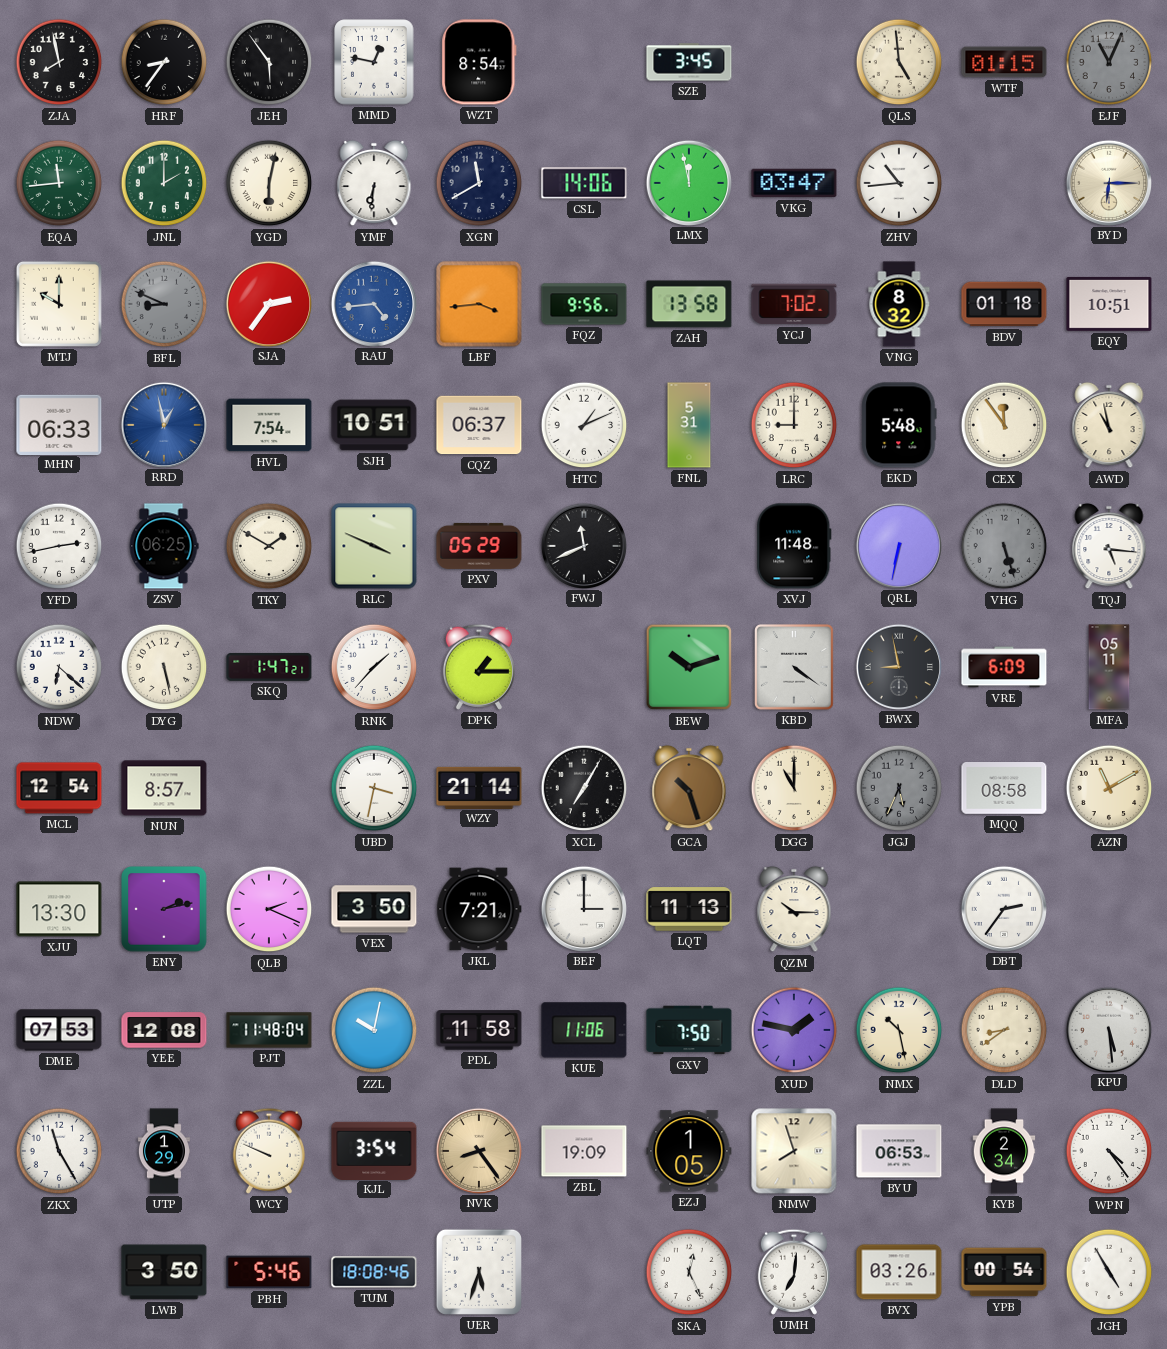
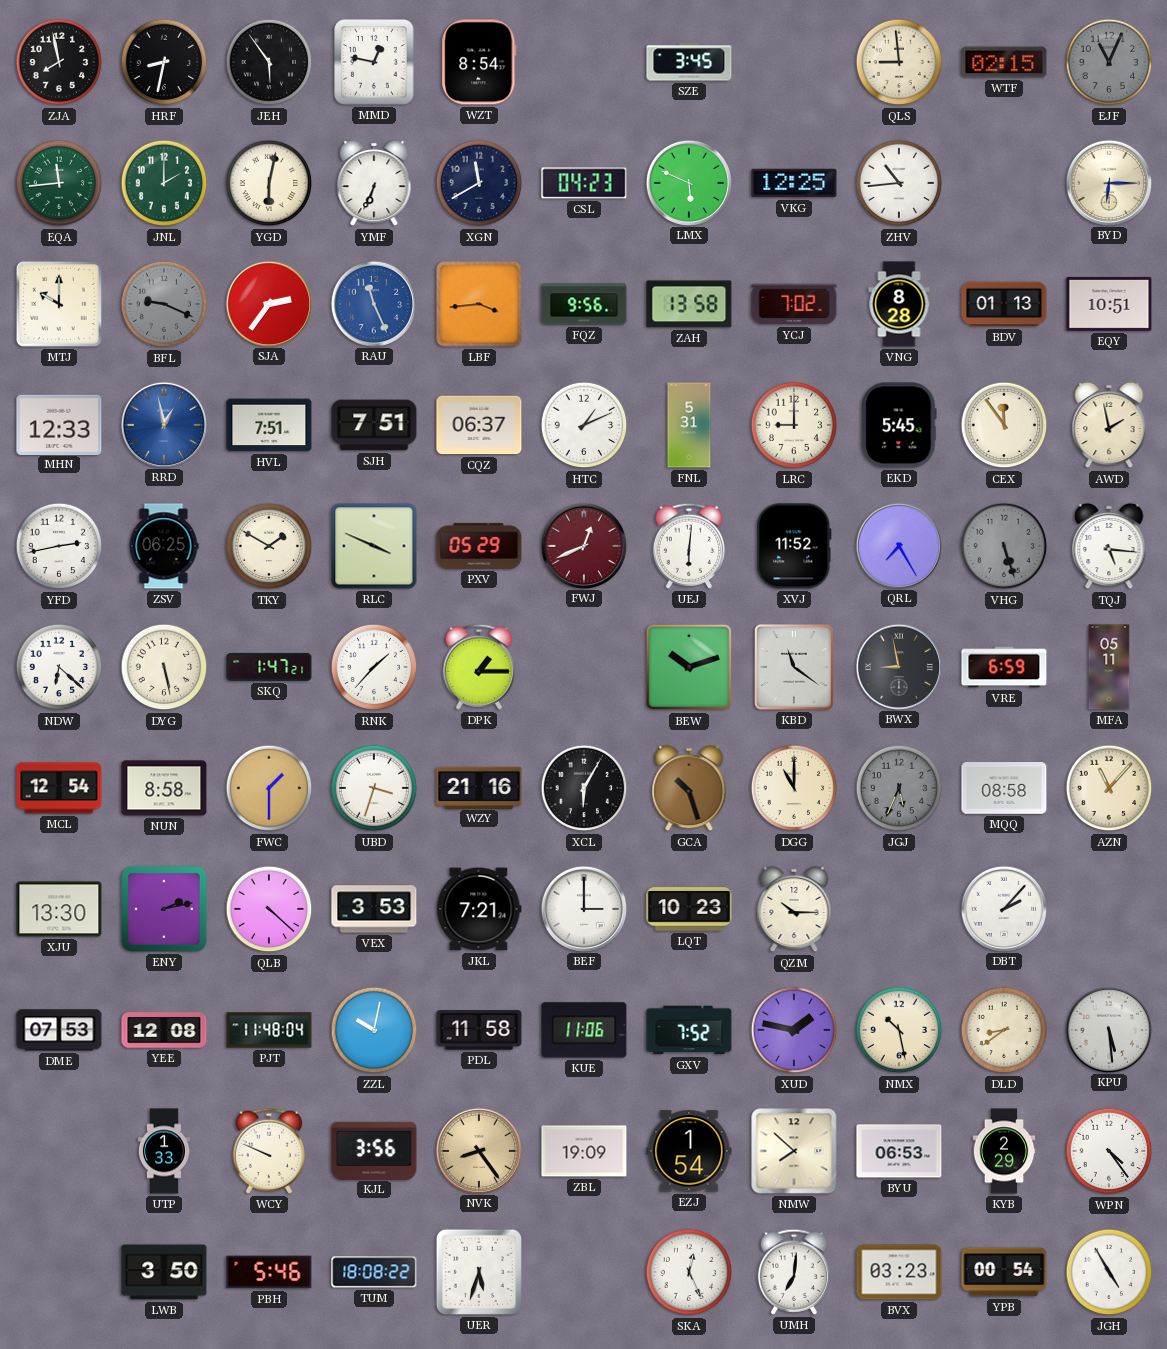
HRF: 8:36 -> 8:32
QLS: 4:59 -> 8:59
WTF: 01:15 -> 02:15
YMF: 6:31 -> 6:34
CSL: 14:06 -> 04:23
LMX: 11:58 -> 5:49
VKG: 03:47 -> 12:25
BFL: 8:49 -> 9:19
RAU: 4:44 -> 11:26
VNG: 8:32 -> 8:28
BDV: 01:18 -> 01:13
MHN: 06:33 -> 12:33
HVL: 7:54 -> 7:51
SJH: 10:51 -> 7:51
EKD: 5:48 -> 5:45
AWD: 10:58 -> 1:58
FWJ: 11:41 -> 12:41
FWJ dial: black -> burgundy
UEJ: none -> 6:01
XVJ: 11:48 -> 11:52
QRL: 6:32 -> 7:25
KBD: 4:21 -> 11:21
VRE: 6:09 -> 6:59
NUN: 8:57 -> 8:58
FWC: none -> 1:30
UBD: 3:32 -> 3:33
WZY: 21:14 -> 21:16
XCL: 7:05 -> 6:05
AZN: 11:10 -> 11:07
QLB: 2:19 -> 4:22
VEX: 3:50 -> 3:53
LQT: 11:13 -> 10:23
DBT: 2:36 -> 2:07
GXV: 7:50 -> 7:52
ZKX: 11:25 -> none
UTP: 1:29 -> 1:33
KJL: 3:54 -> 3:56
EZJ: 1:05 -> 1:54
NMW: 7:57 -> 7:52
KYB: 2:34 -> 2:29
TUM: 18:08:46 -> 18:08:22
BVX: 03:26 -> 03:23
